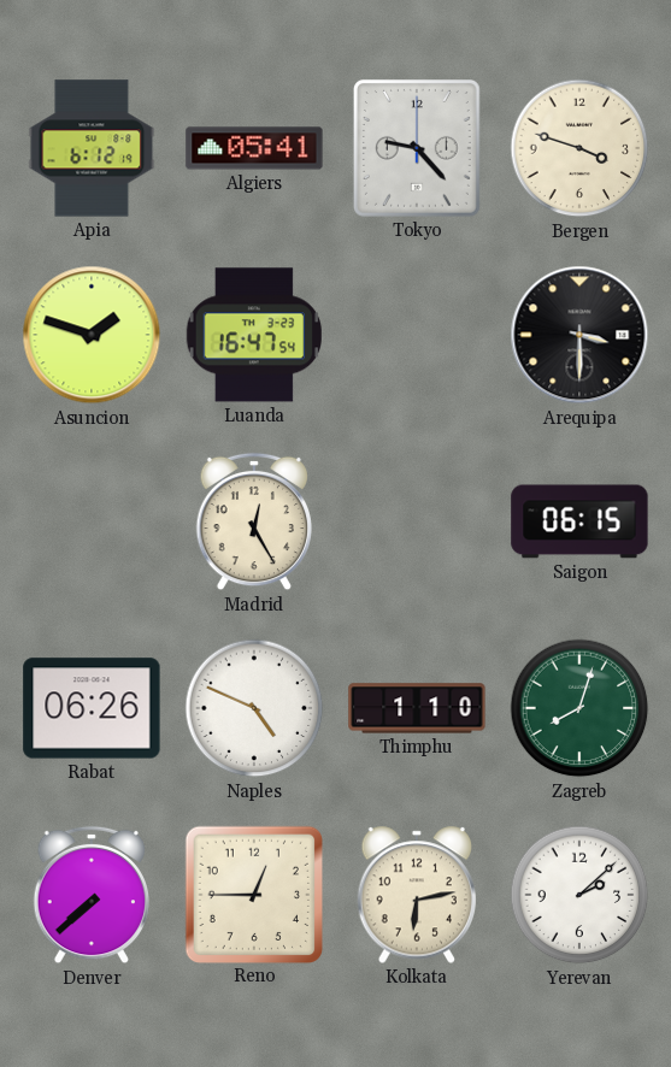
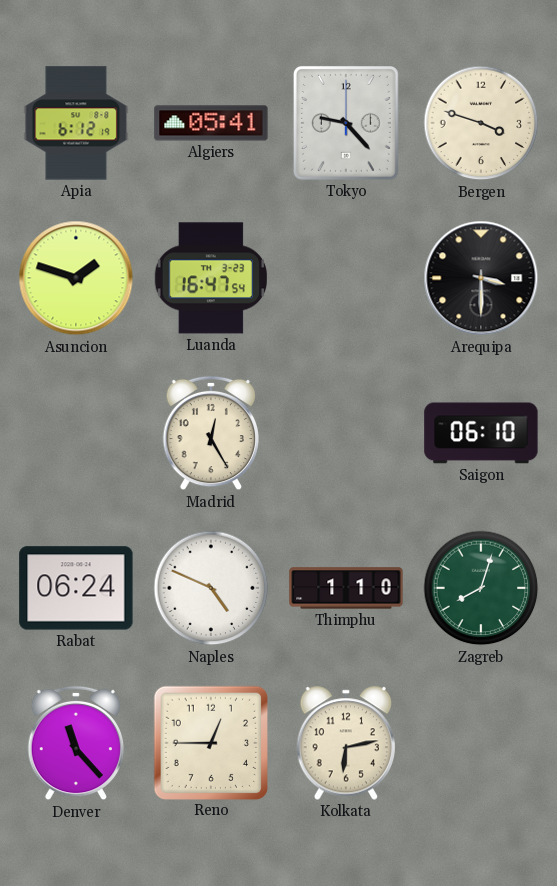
Saigon: 06:15 -> 06:10
Rabat: 06:26 -> 06:24
Denver: 7:38 -> 11:23
Yerevan: 2:08 -> none
